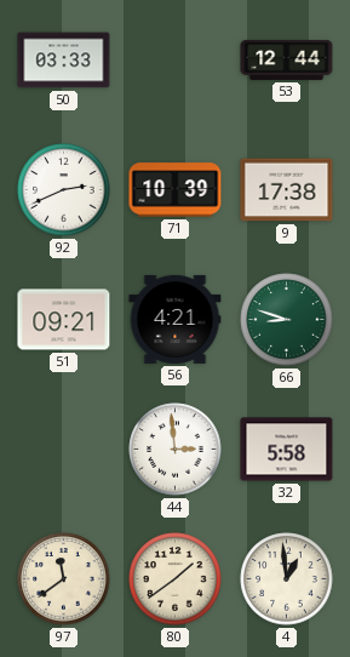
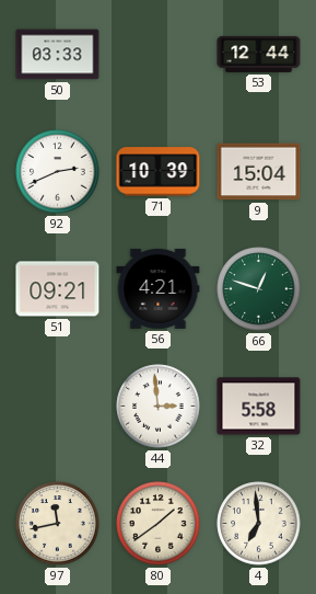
9: 17:38 -> 15:04
66: 8:48 -> 12:48
97: 11:39 -> 11:43
4: 12:59 -> 6:59
